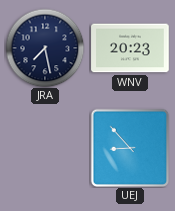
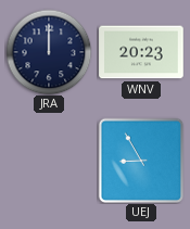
JRA: 7:28 -> 12:00
UEJ: 8:53 -> 8:55
